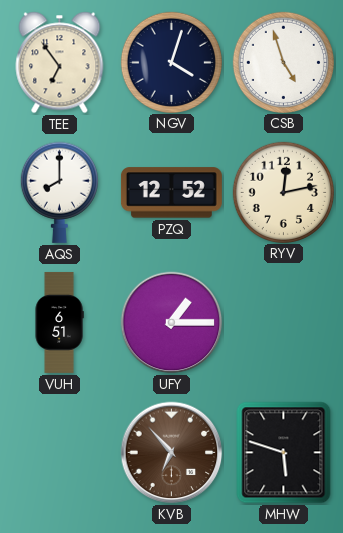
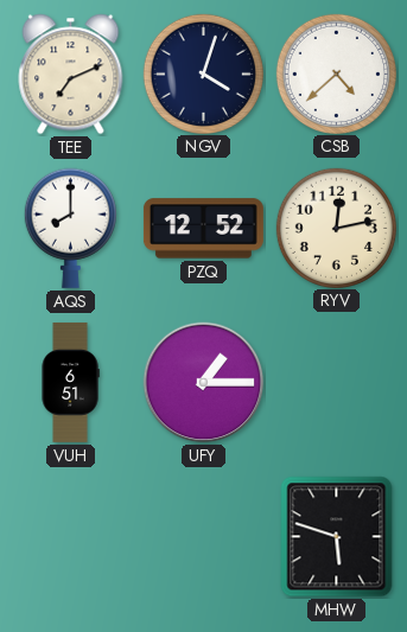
TEE: 6:54 -> 7:11
CSB: 4:57 -> 4:38
KVB: 6:53 -> none
